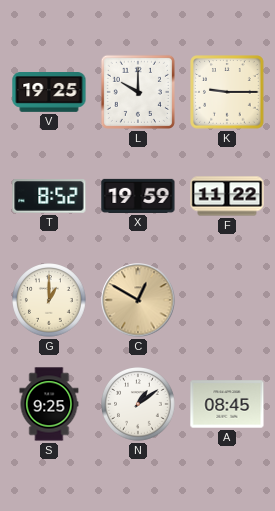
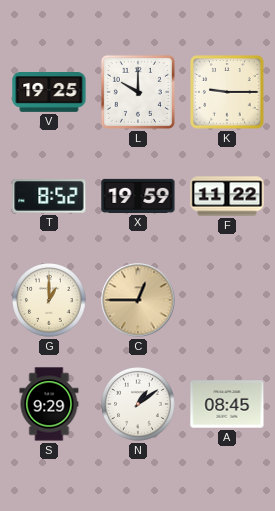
C: 12:50 -> 12:45
S: 9:25 -> 9:29
